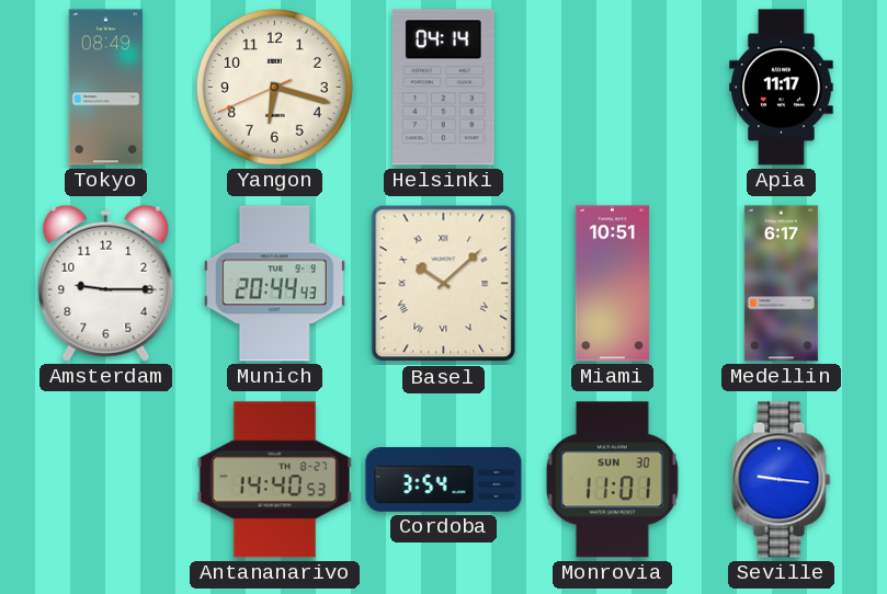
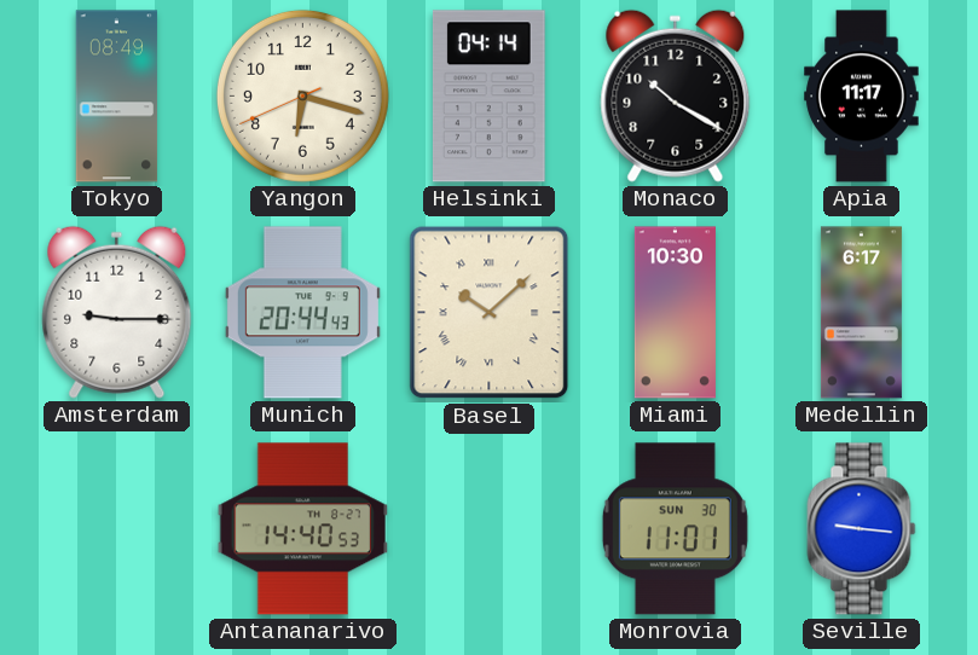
Monaco: none -> 10:20
Miami: 10:51 -> 10:30
Cordoba: 3:54 -> none
